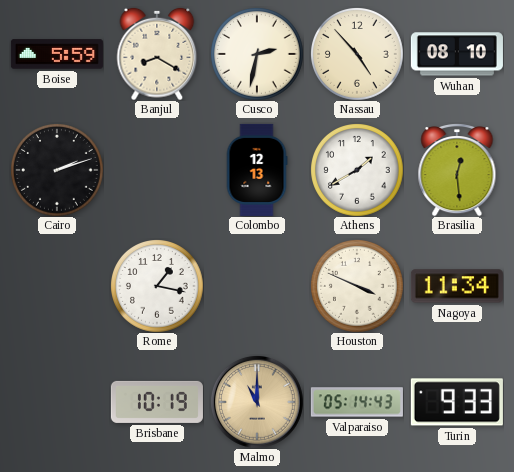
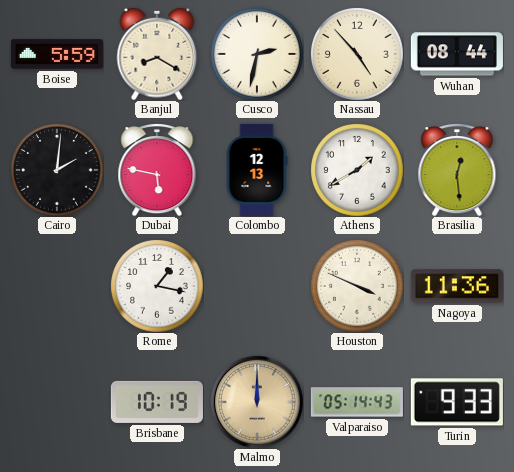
Wuhan: 08:10 -> 08:44
Cairo: 2:12 -> 2:01
Dubai: none -> 5:47
Nagoya: 11:34 -> 11:36
Malmo: 11:00 -> 12:00
